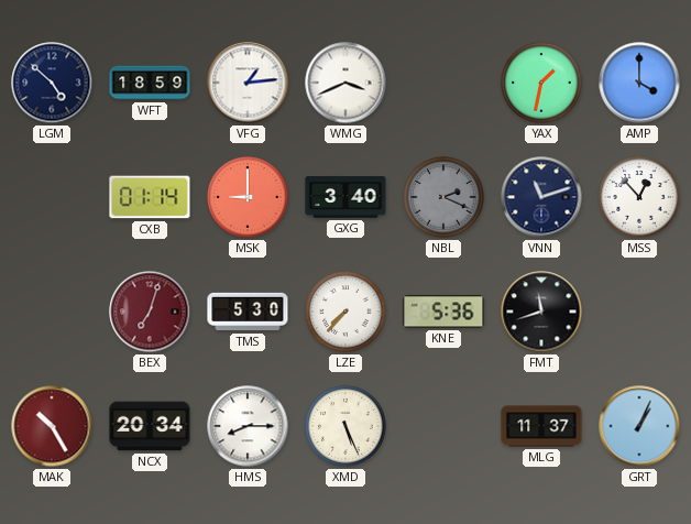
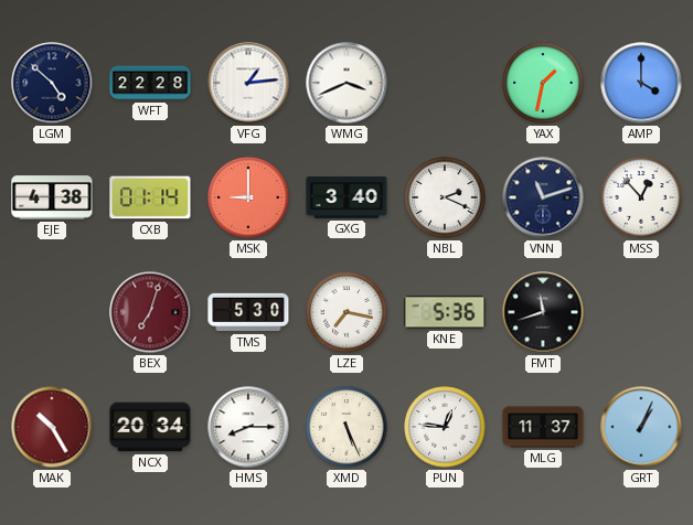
WFT: 18:59 -> 22:28
EJE: none -> 4:38
NBL dial: grey -> white
LZE: 7:37 -> 7:17
PUN: none -> 12:46
